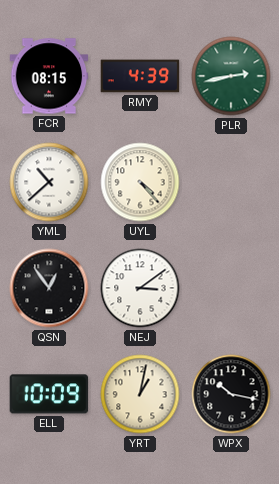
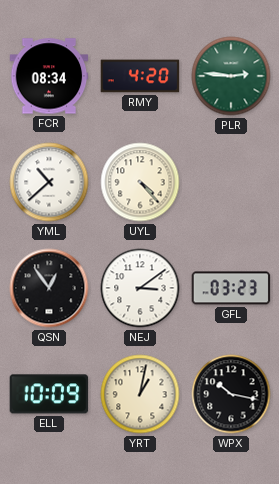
FCR: 08:15 -> 08:34
RMY: 4:39 -> 4:20
PLR: 2:43 -> 2:46
GFL: none -> 03:23
